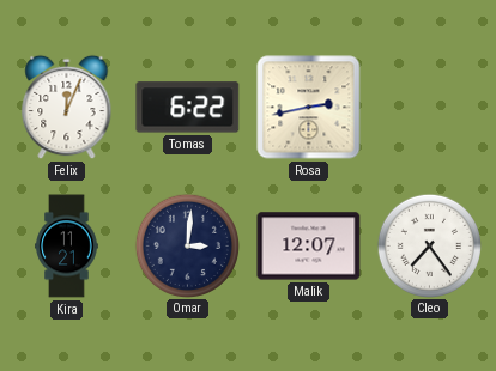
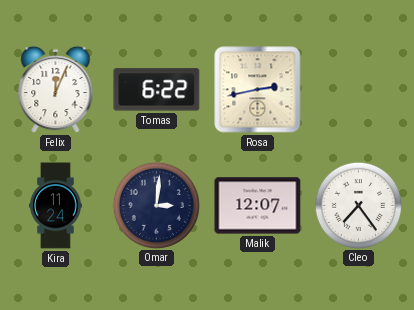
Kira: 11:21 -> 11:24
